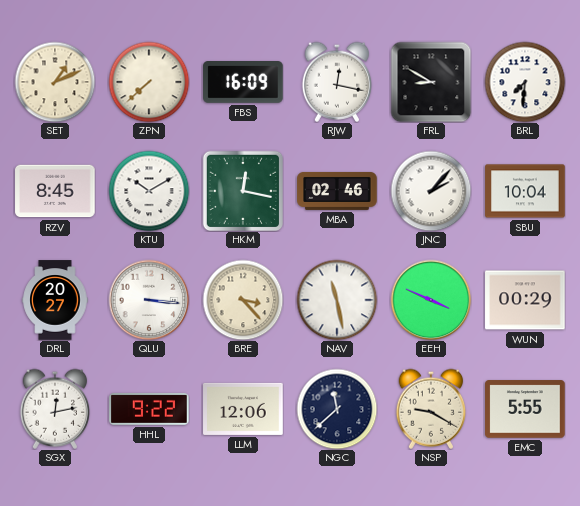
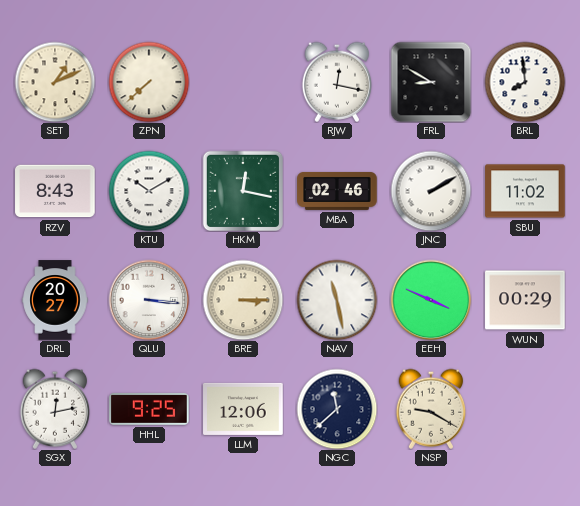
FBS: 16:09 -> none
BRL: 7:31 -> 7:59
RZV: 8:45 -> 8:43
JNC: 2:07 -> 2:10
SBU: 10:04 -> 11:02
BRE: 3:23 -> 3:15
HHL: 9:22 -> 9:25
EMC: 5:55 -> none
